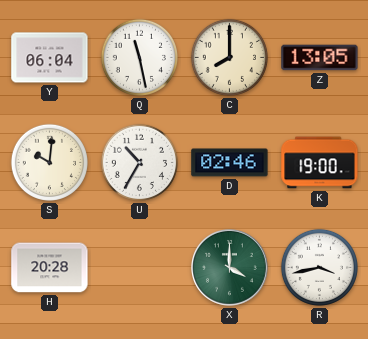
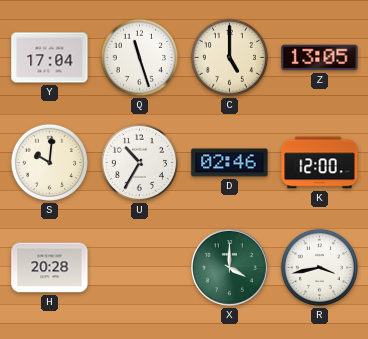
Y: 06:04 -> 17:04
Q: 11:28 -> 11:27
C: 8:00 -> 5:00
K: 19:00 -> 12:00
